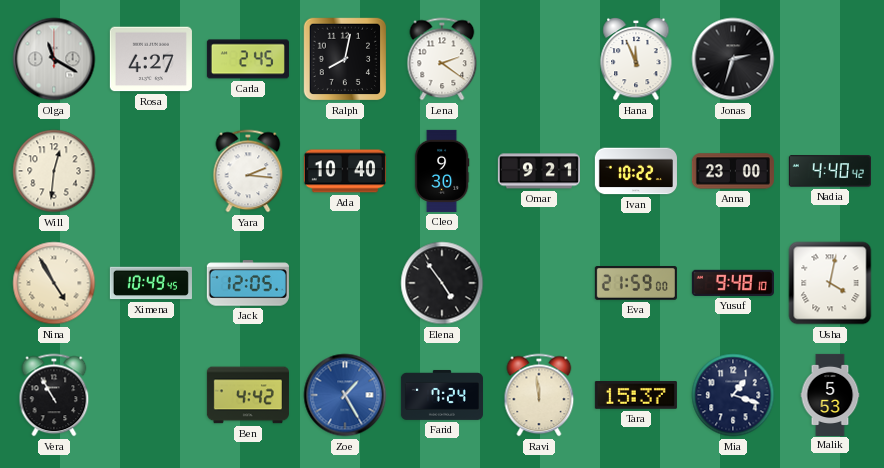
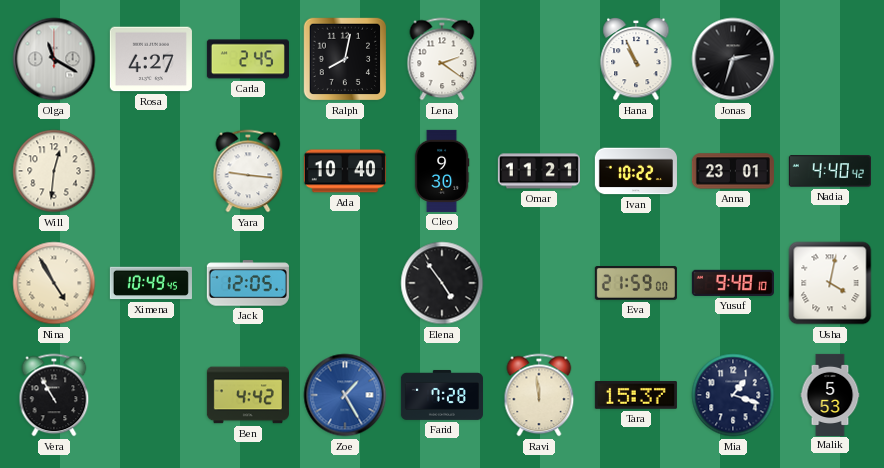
Hana: 11:56 -> 10:56
Yara: 2:16 -> 9:16
Omar: 9:21 -> 11:21
Anna: 23:00 -> 23:01
Farid: 7:24 -> 7:28
